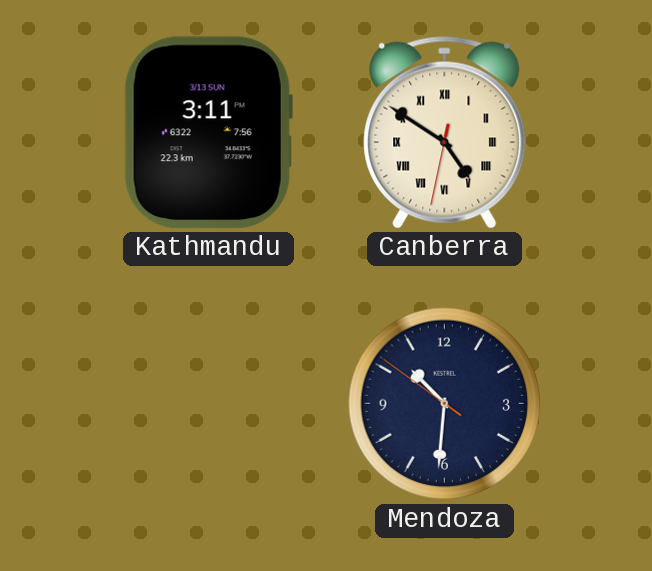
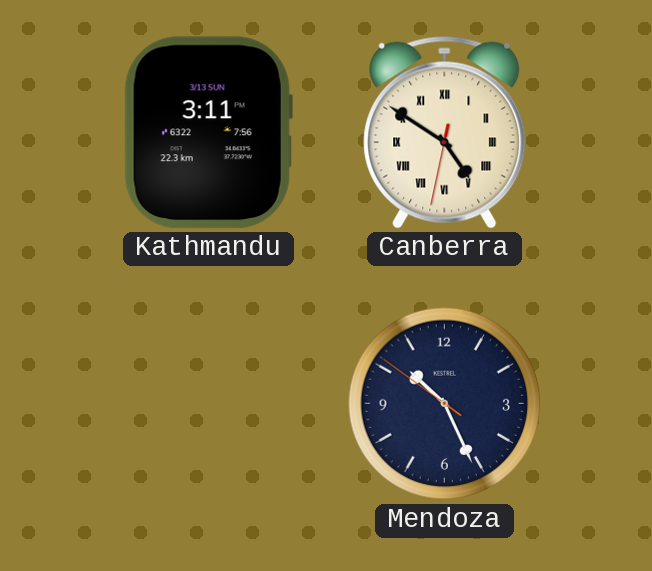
Mendoza: 10:30 -> 10:25
